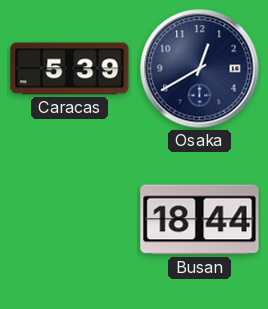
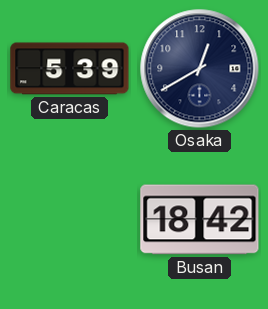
Busan: 18:44 -> 18:42
